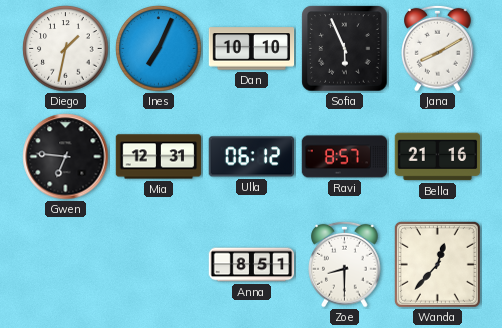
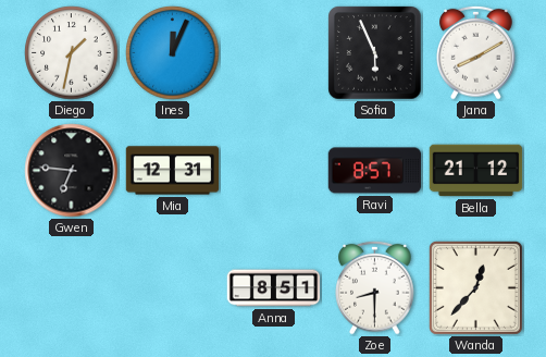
Ines: 7:04 -> 12:04
Dan: 10:10 -> none
Ulla: 06:12 -> none
Bella: 21:16 -> 21:12
